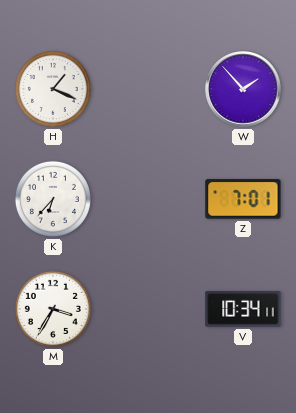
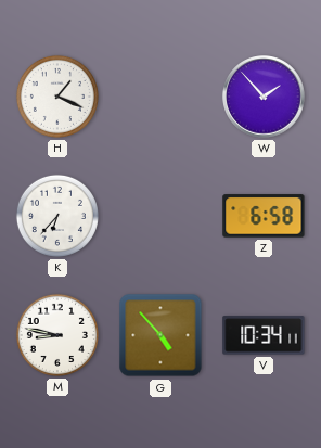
Z: 7:01 -> 6:58
M: 3:35 -> 8:47
G: none -> 4:53
